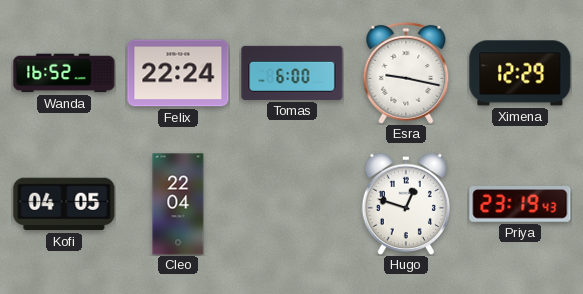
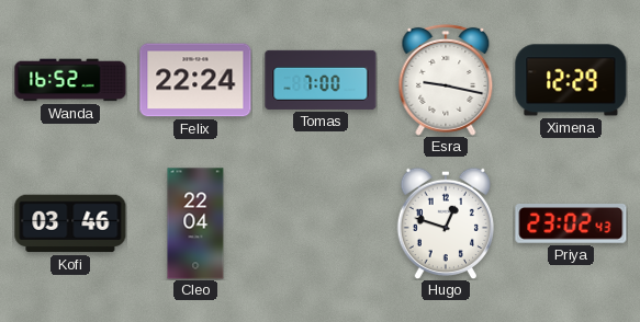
Tomas: 6:00 -> 7:00
Kofi: 04:05 -> 03:46
Priya: 23:19 -> 23:02
